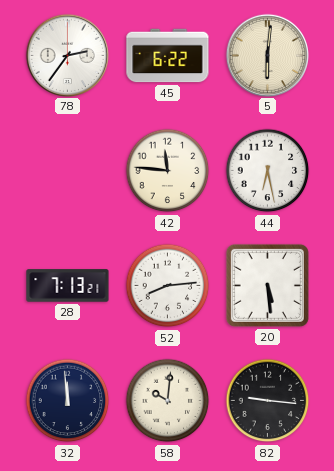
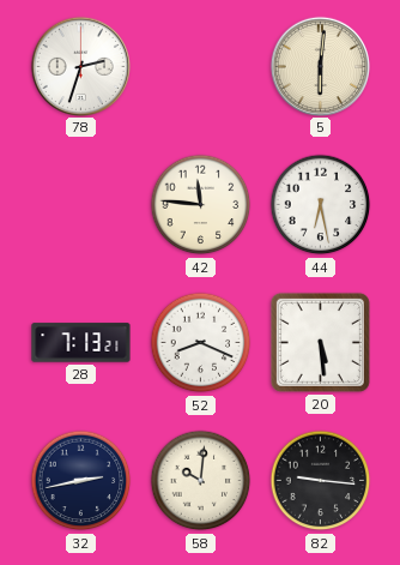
78: 2:36 -> 2:33
45: 6:22 -> none
52: 8:14 -> 8:19
32: 11:59 -> 2:43
